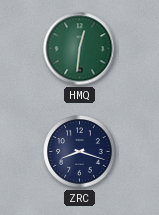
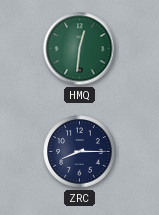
ZRC: 8:18 -> 8:15
